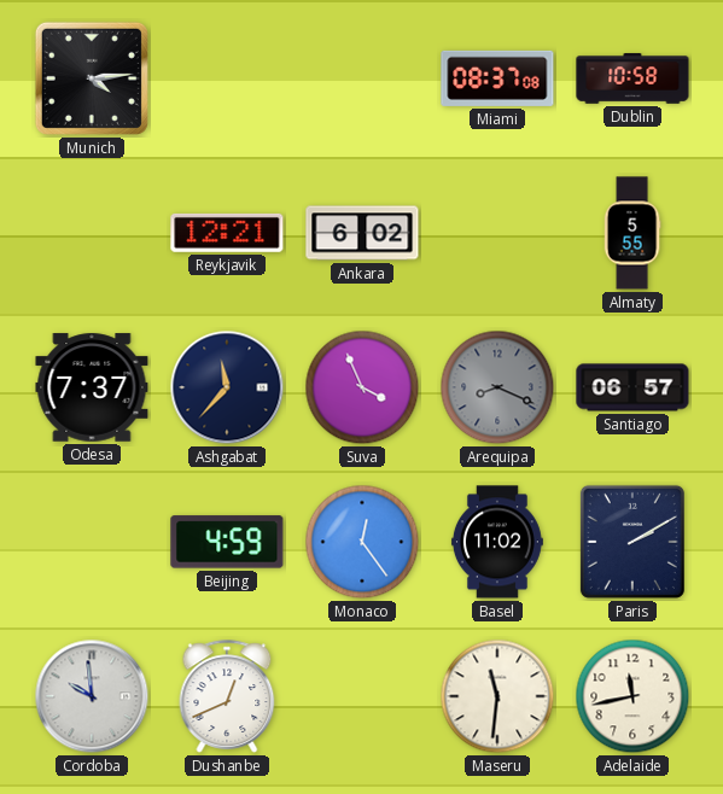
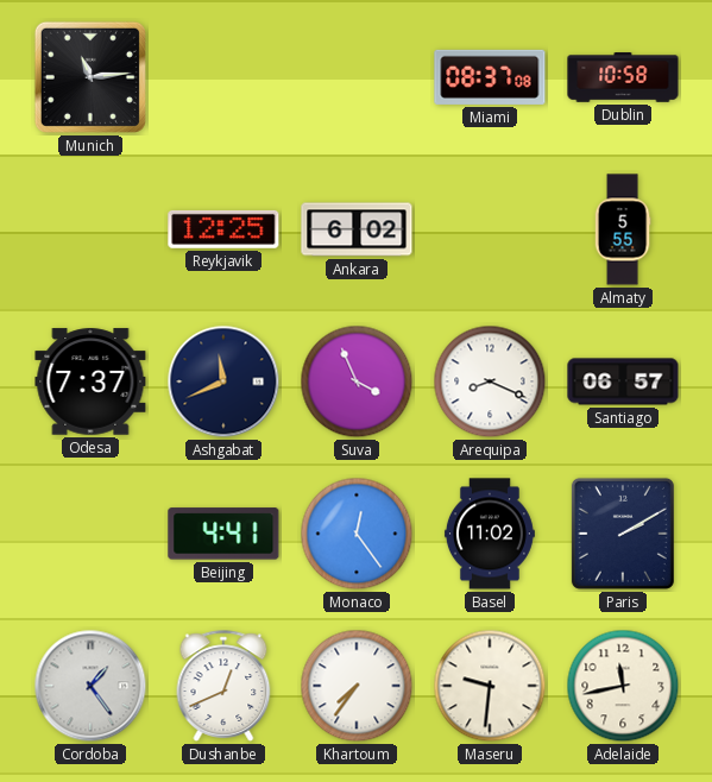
Munich: 4:14 -> 11:14
Reykjavik: 12:21 -> 12:25
Ashgabat: 11:37 -> 11:41
Arequipa dial: grey -> white
Beijing: 4:59 -> 4:41
Cordoba: 9:59 -> 1:24
Khartoum: none -> 7:36
Maseru: 11:31 -> 9:31
